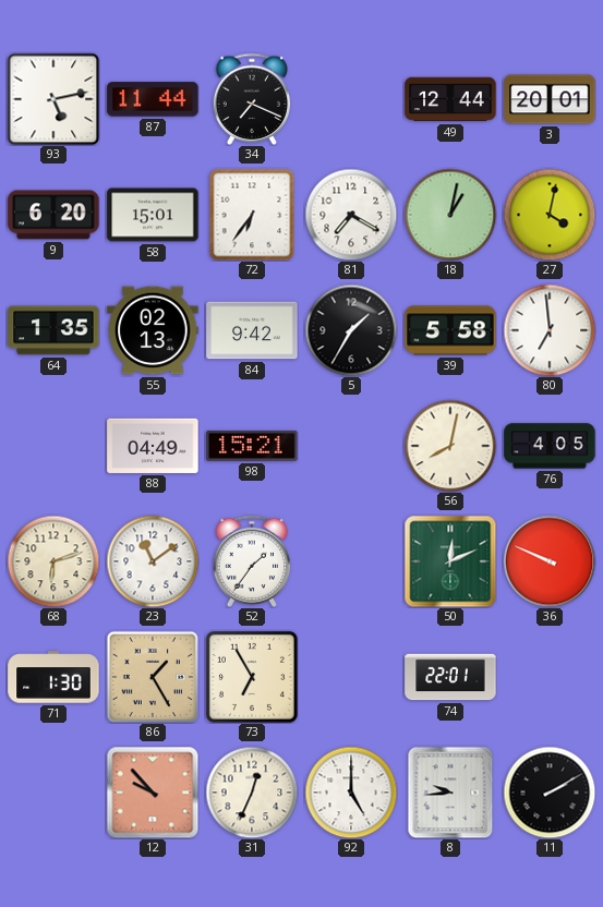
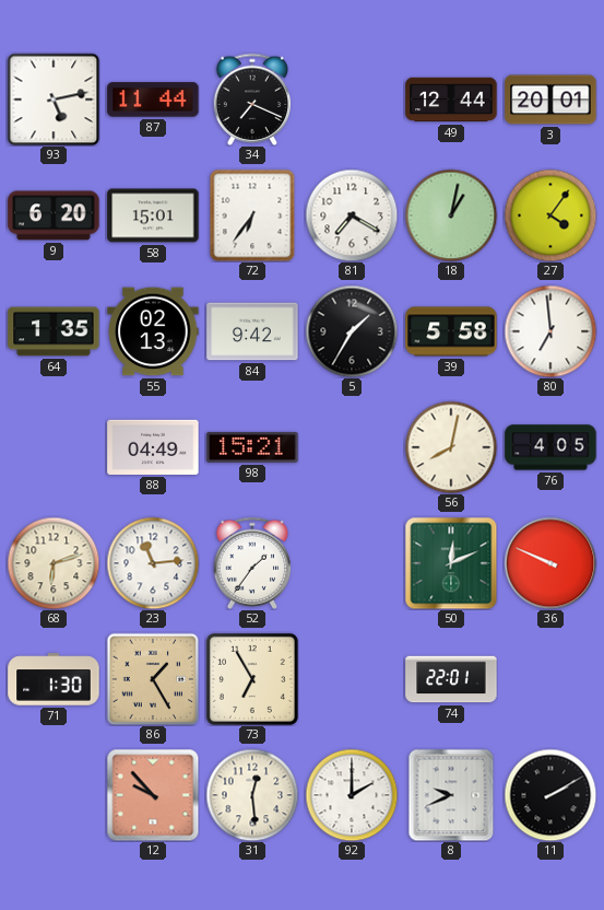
27: 4:02 -> 4:06
23: 11:09 -> 11:14
31: 12:34 -> 12:29
92: 5:00 -> 2:00
8: 9:44 -> 9:41
